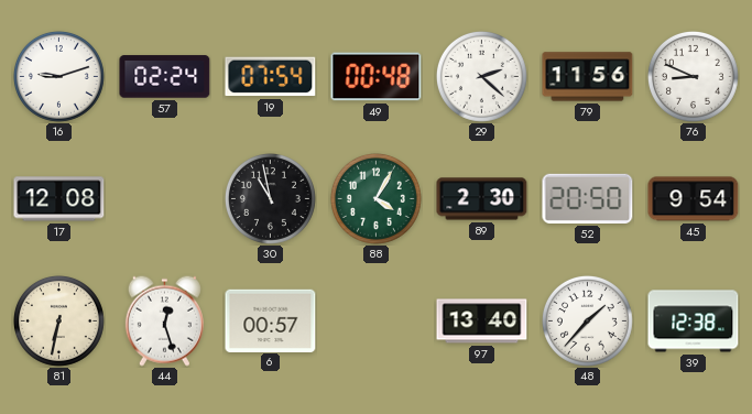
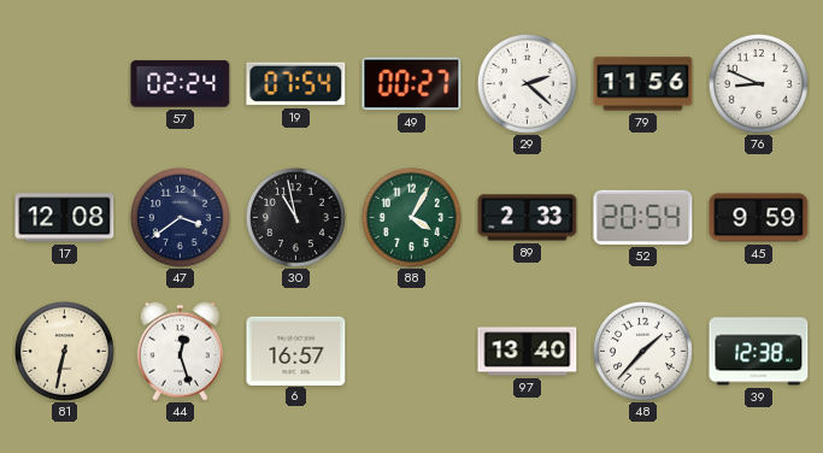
16: 9:12 -> none
49: 00:48 -> 00:27
47: none -> 3:39
89: 2:30 -> 2:33
52: 20:50 -> 20:54
45: 9:54 -> 9:59
6: 00:57 -> 16:57
